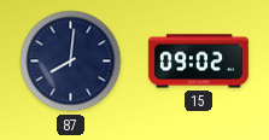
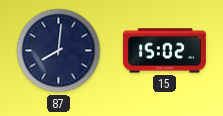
15: 09:02 -> 15:02
